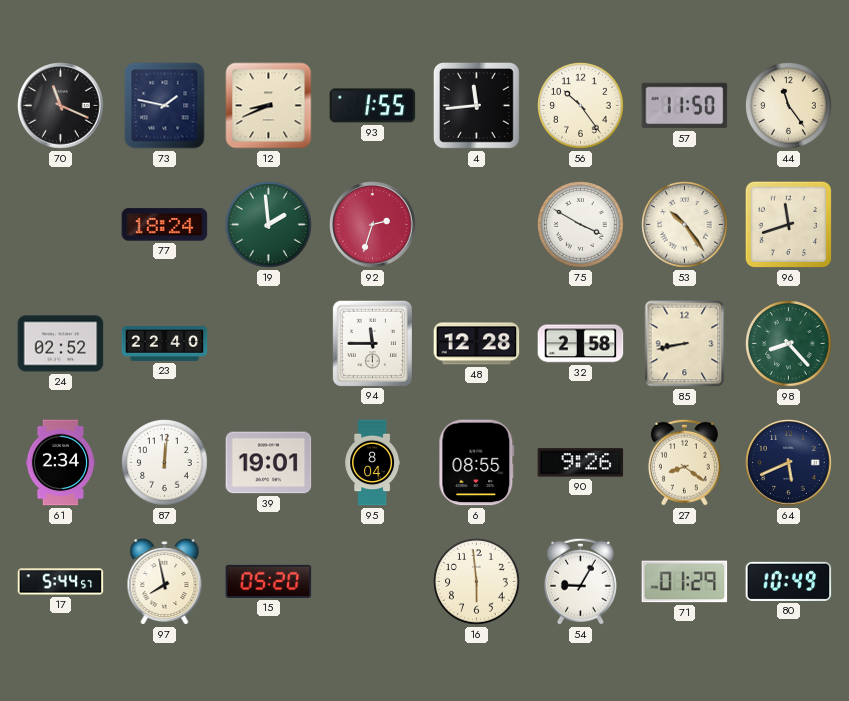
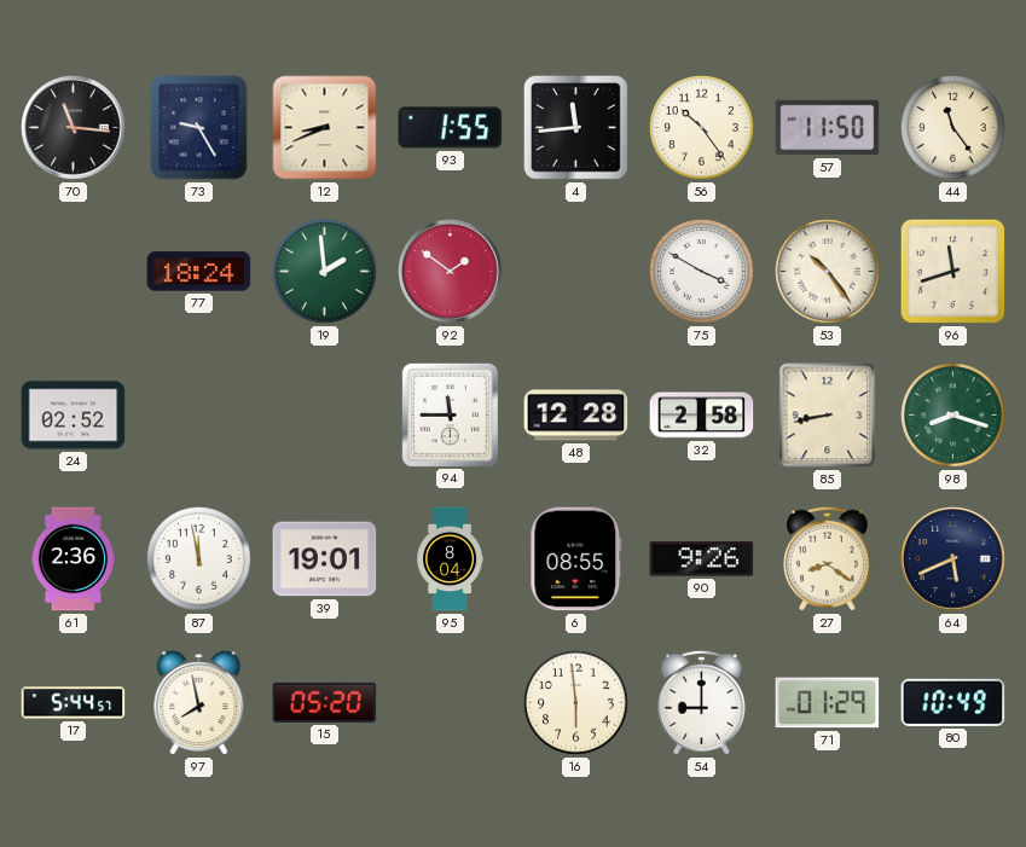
70: 11:19 -> 11:16
73: 1:47 -> 9:25
92: 2:33 -> 1:51
23: 22:40 -> none
98: 8:23 -> 8:18
61: 2:34 -> 2:36
87: 12:01 -> 11:58
54: 9:05 -> 9:00
